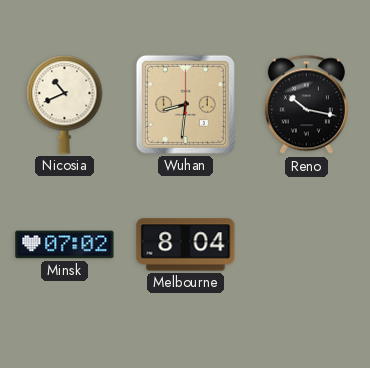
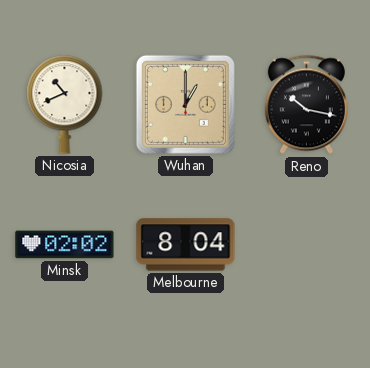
Wuhan: 8:31 -> 1:00
Minsk: 07:02 -> 02:02
